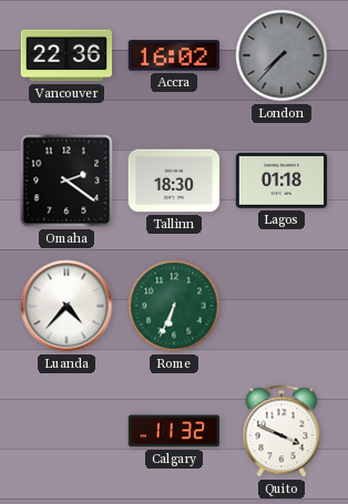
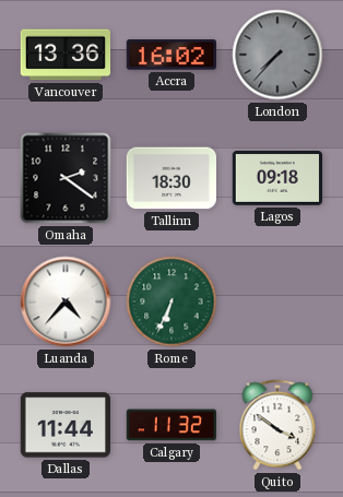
Vancouver: 22:36 -> 13:36
Lagos: 01:18 -> 09:18
Dallas: none -> 11:44
Quito: 3:49 -> 3:51
